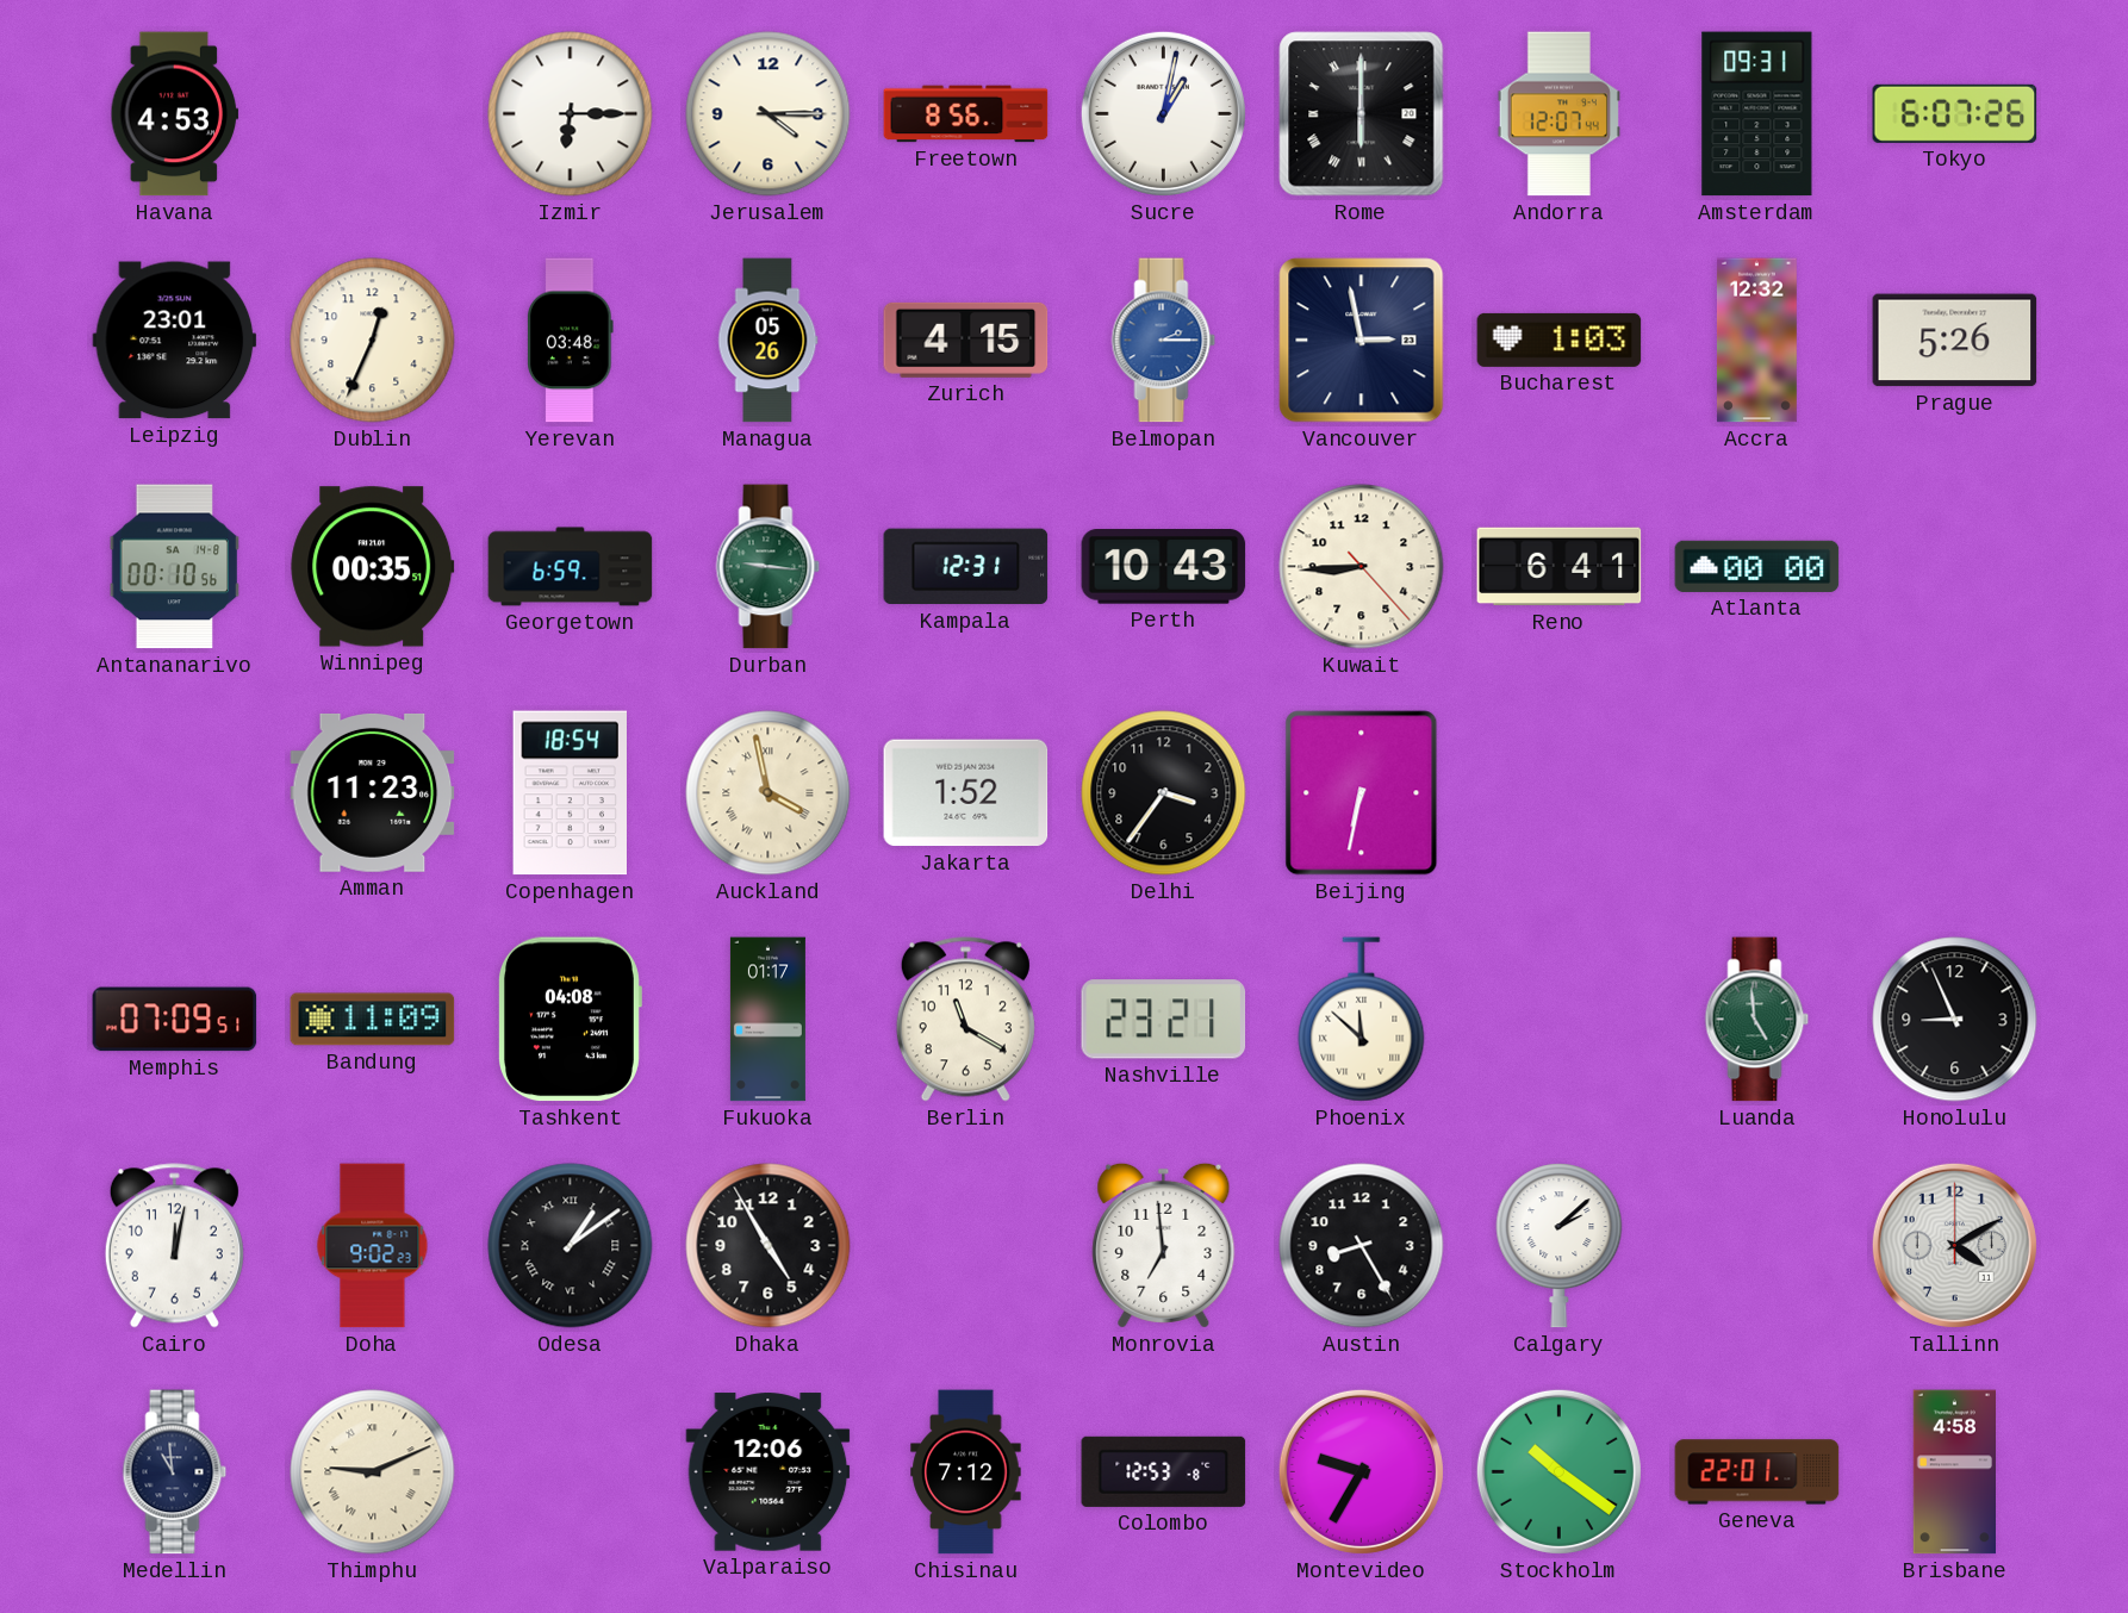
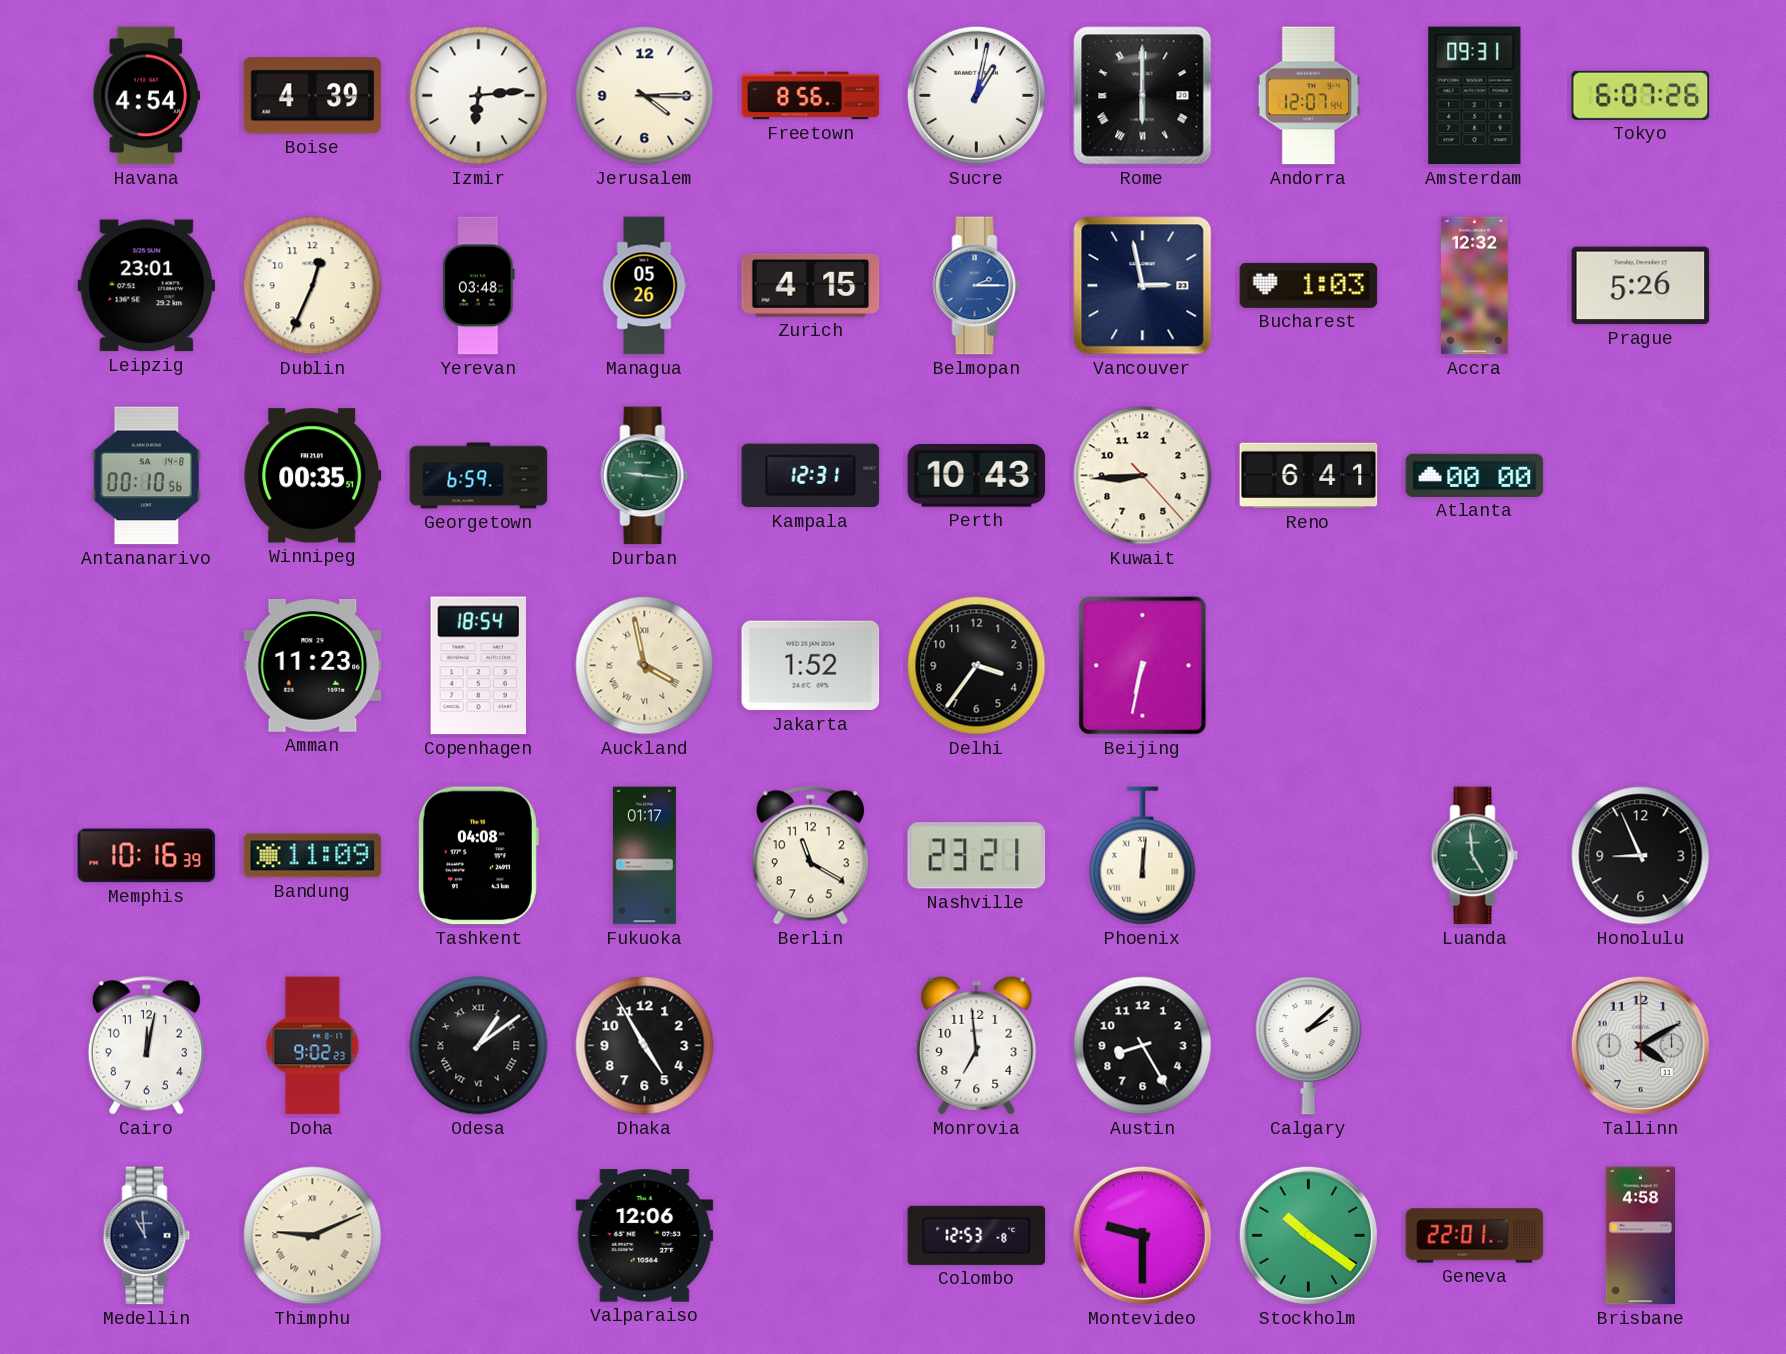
Havana: 4:53 -> 4:54
Boise: none -> 4:39
Izmir: 6:15 -> 6:14
Memphis: 07:09 -> 10:16
Phoenix: 11:52 -> 12:01
Chisinau: 7:12 -> none
Montevideo: 9:35 -> 9:30
